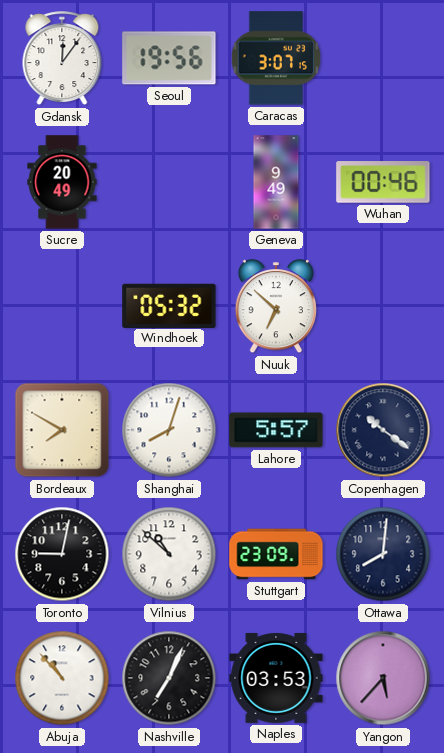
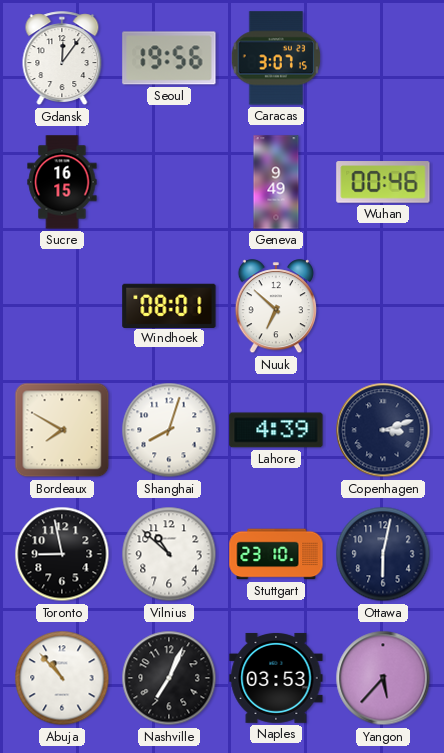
Sucre: 20:49 -> 16:15
Windhoek: 05:32 -> 08:01
Lahore: 5:57 -> 4:39
Copenhagen: 10:21 -> 3:12
Toronto: 9:02 -> 8:58
Stuttgart: 23:09 -> 23:10
Ottawa: 8:01 -> 6:02
